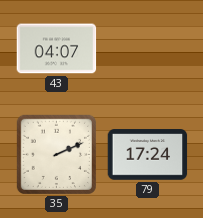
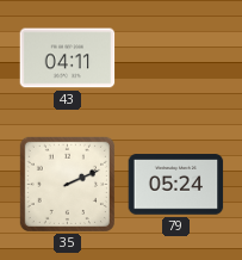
43: 04:07 -> 04:11
79: 17:24 -> 05:24
